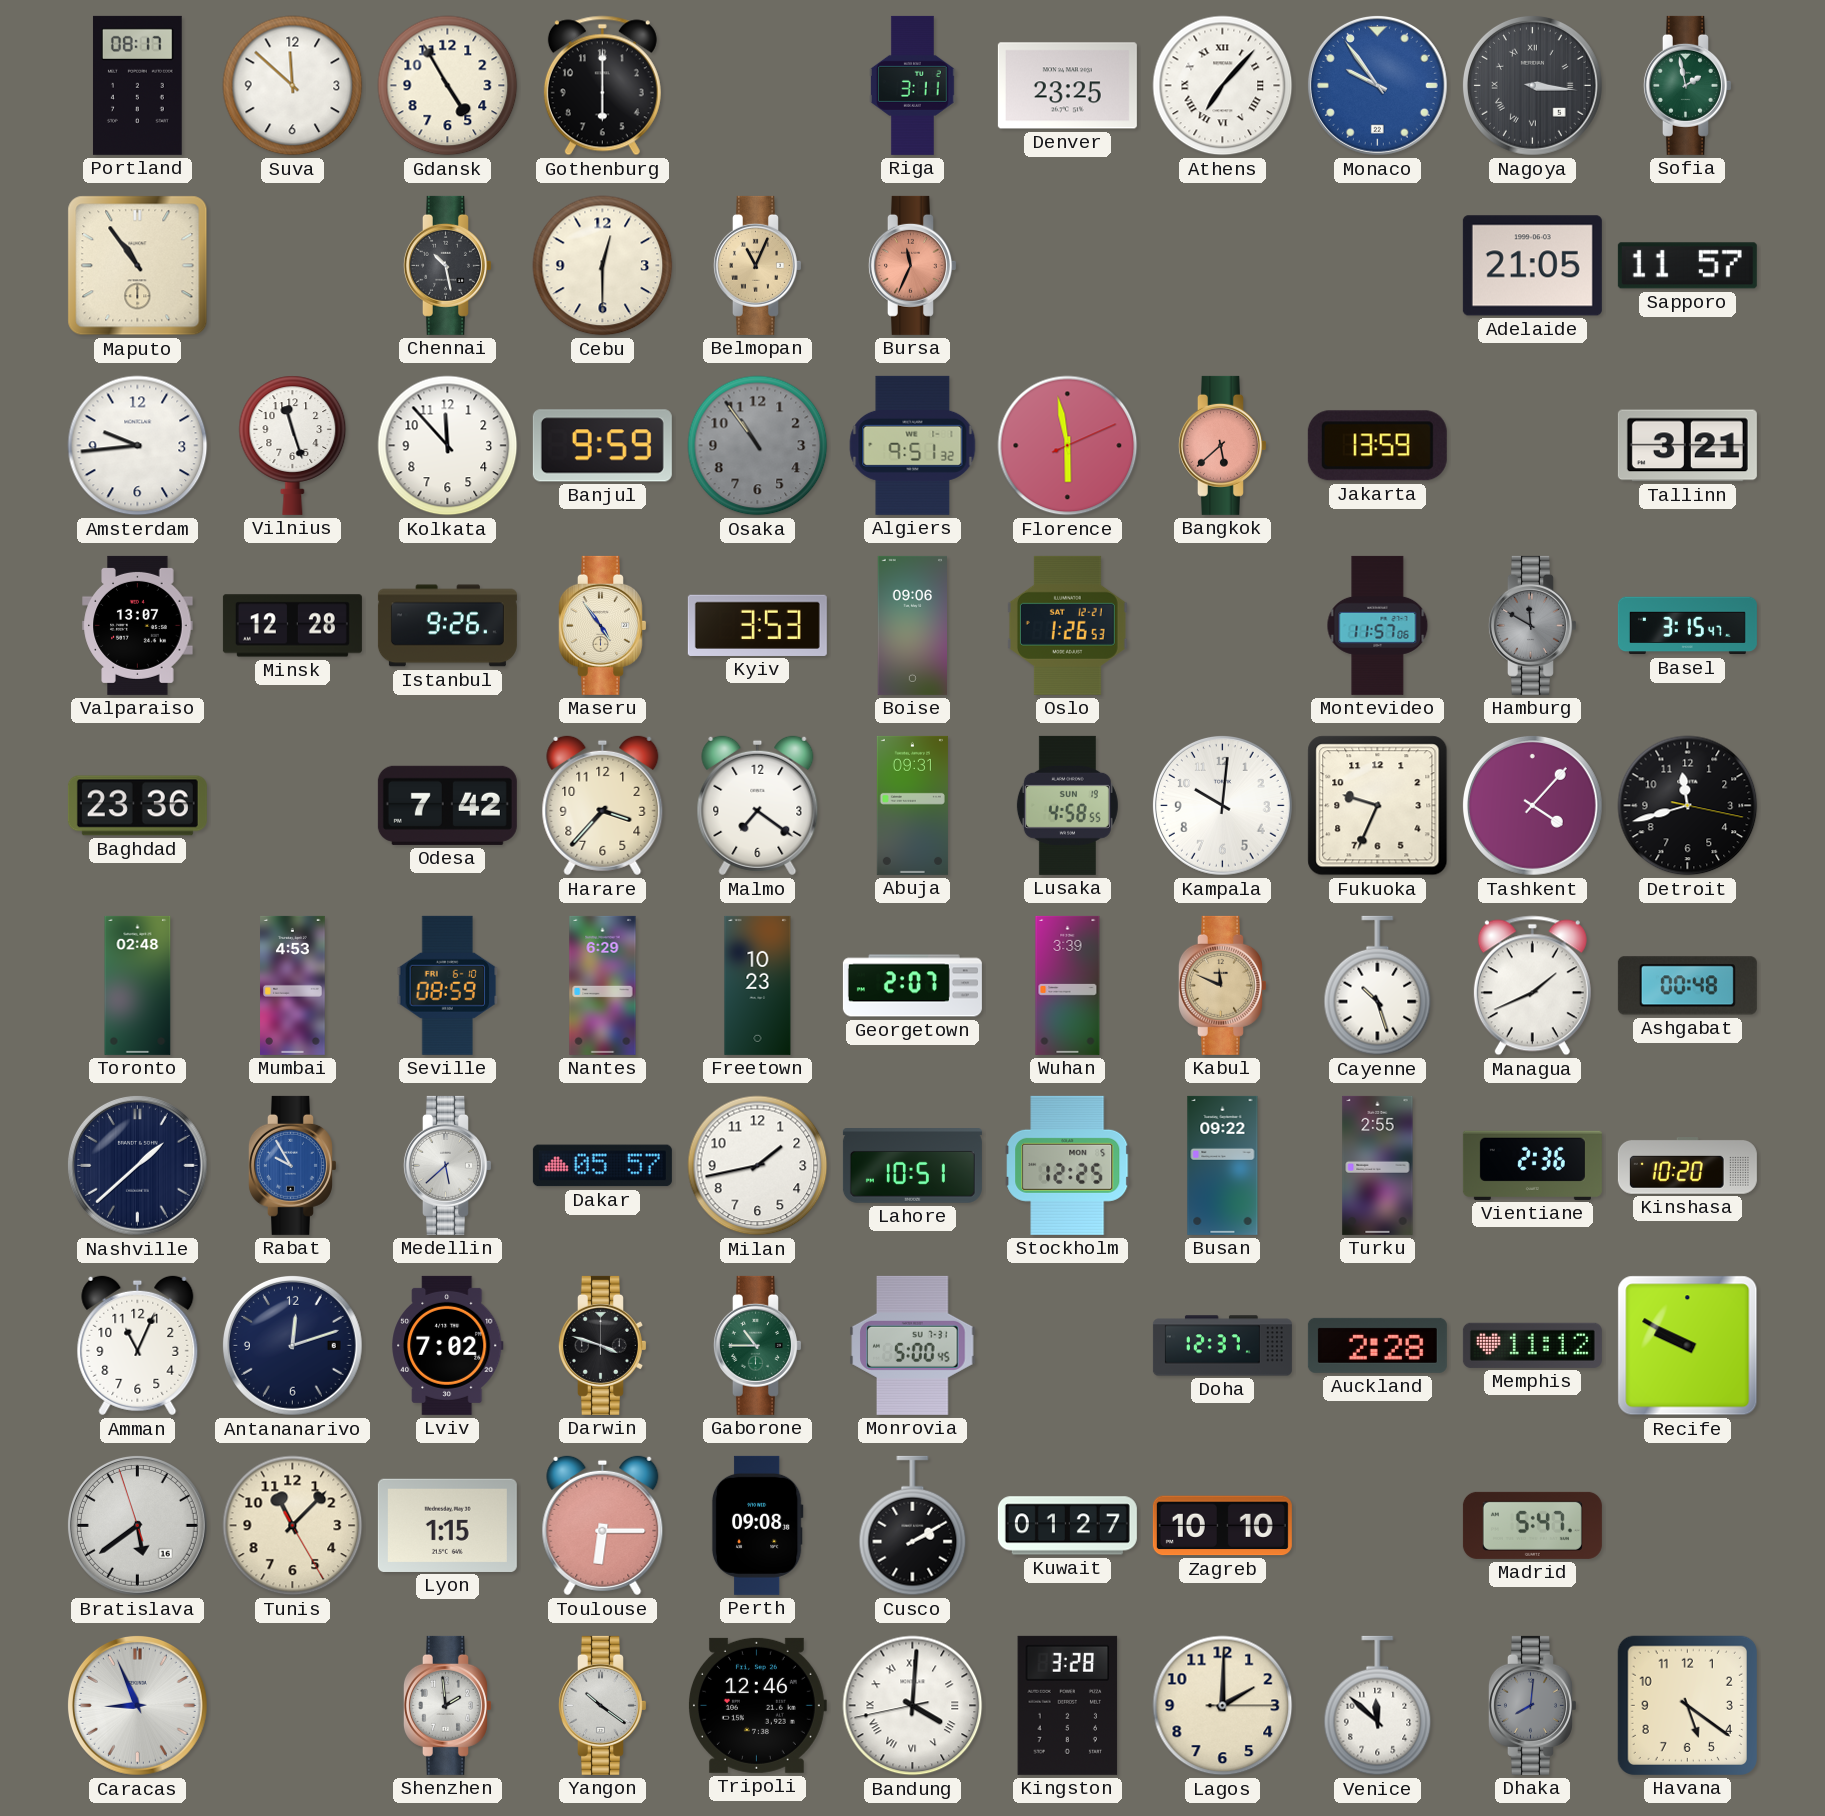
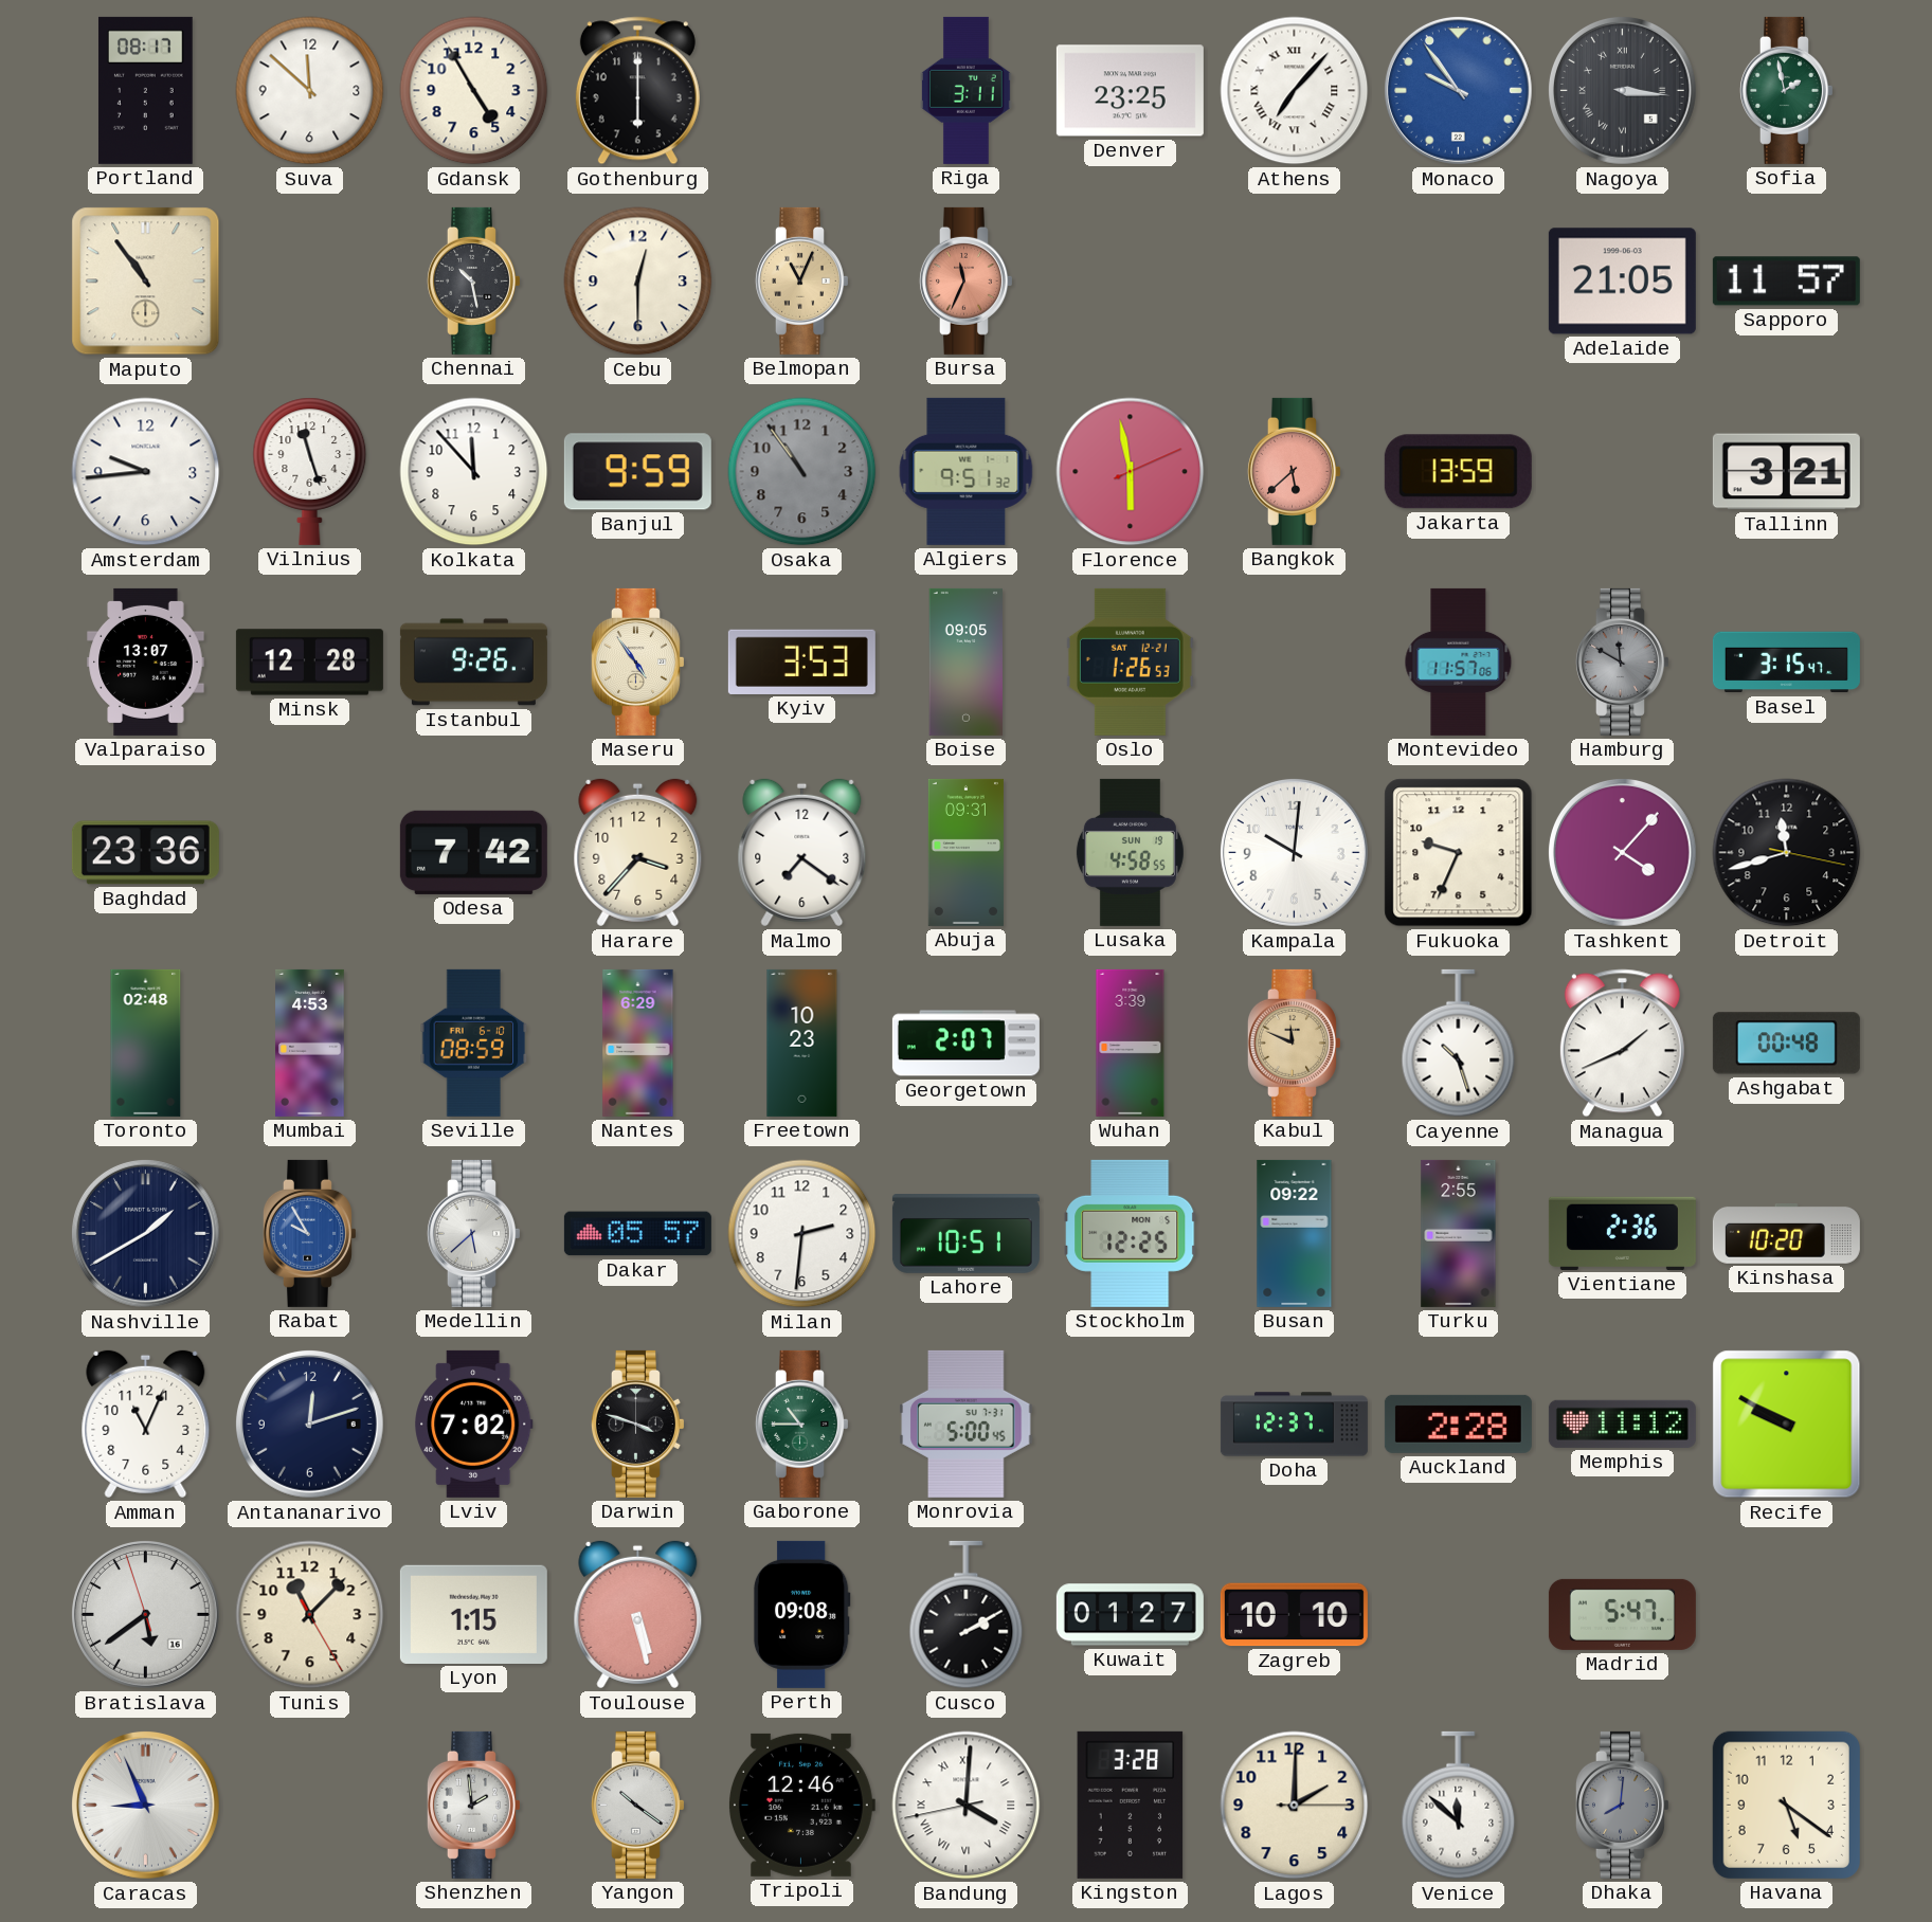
Boise: 09:06 -> 09:05
Nashville: 1:38 -> 1:40
Milan: 1:43 -> 2:31
Toulouse: 6:15 -> 5:28
